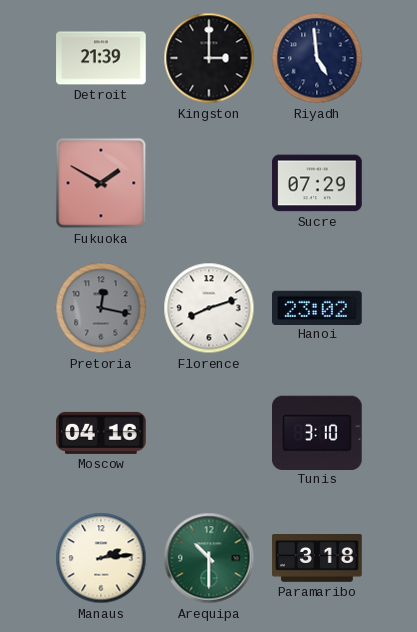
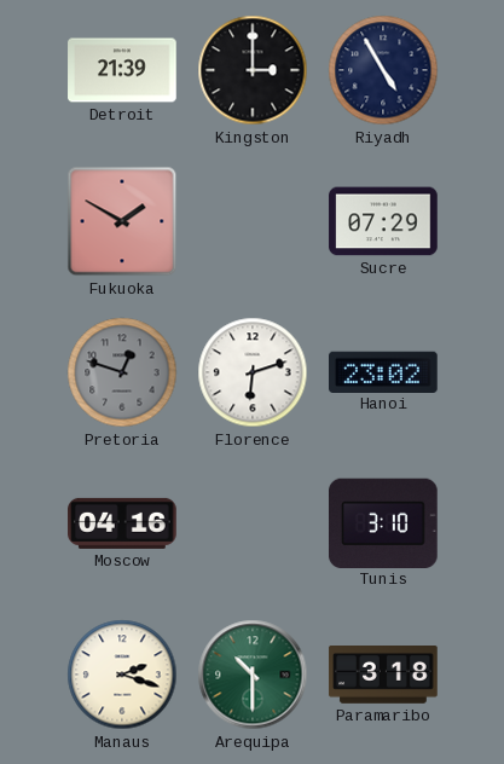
Riyadh: 4:59 -> 4:55
Pretoria: 12:17 -> 12:48
Florence: 8:12 -> 6:12
Manaus: 2:14 -> 2:18
